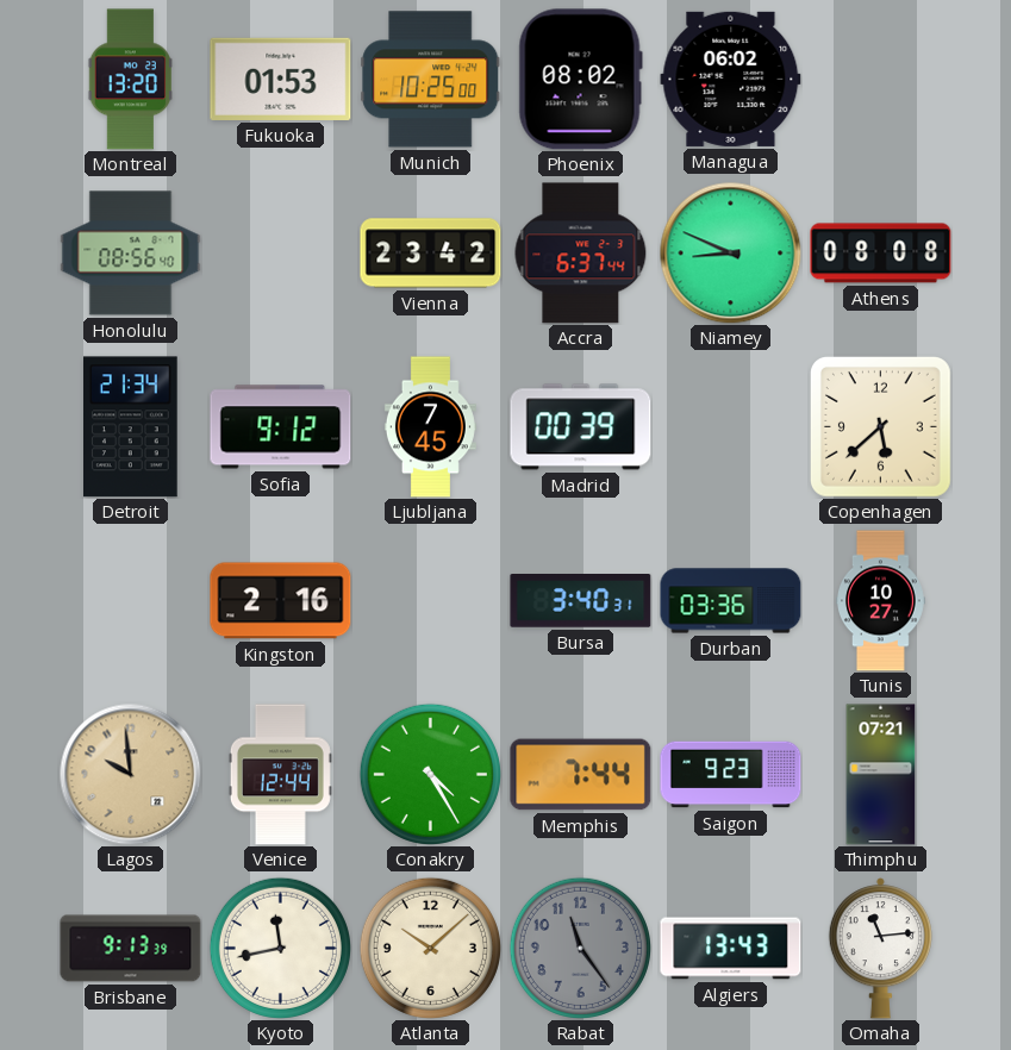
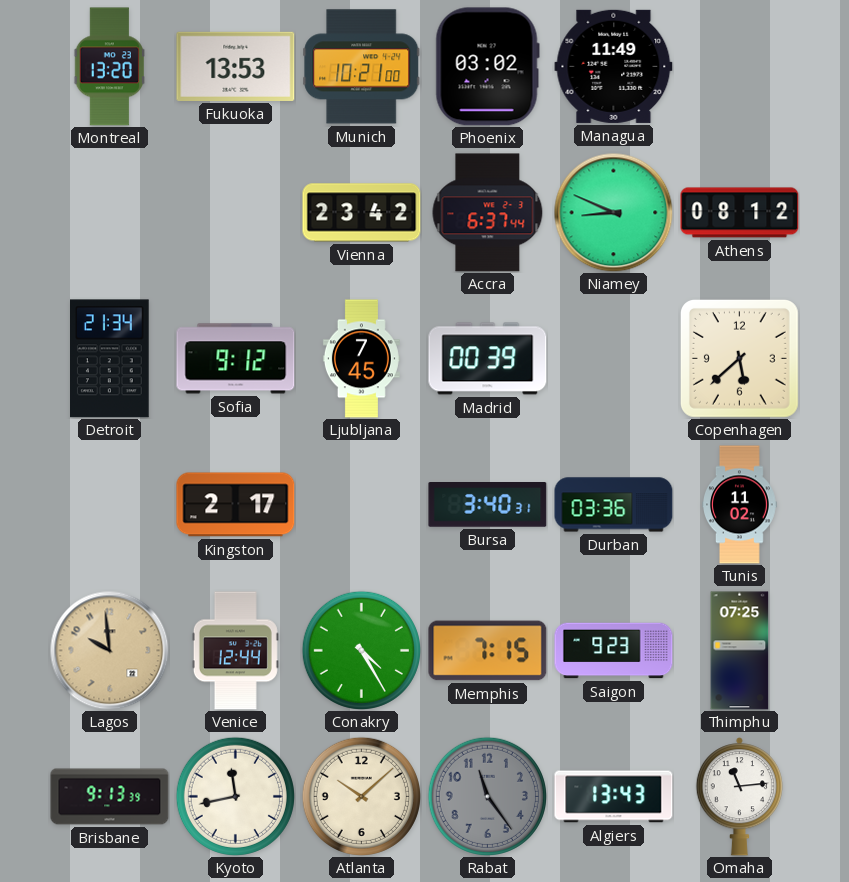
Fukuoka: 01:53 -> 13:53
Munich: 10:25 -> 10:21
Phoenix: 08:02 -> 03:02
Managua: 06:02 -> 11:49
Honolulu: 08:56 -> none
Athens: 08:08 -> 08:12
Kingston: 2:16 -> 2:17
Tunis: 10:27 -> 11:02
Memphis: 7:44 -> 7:15
Thimphu: 07:21 -> 07:25
